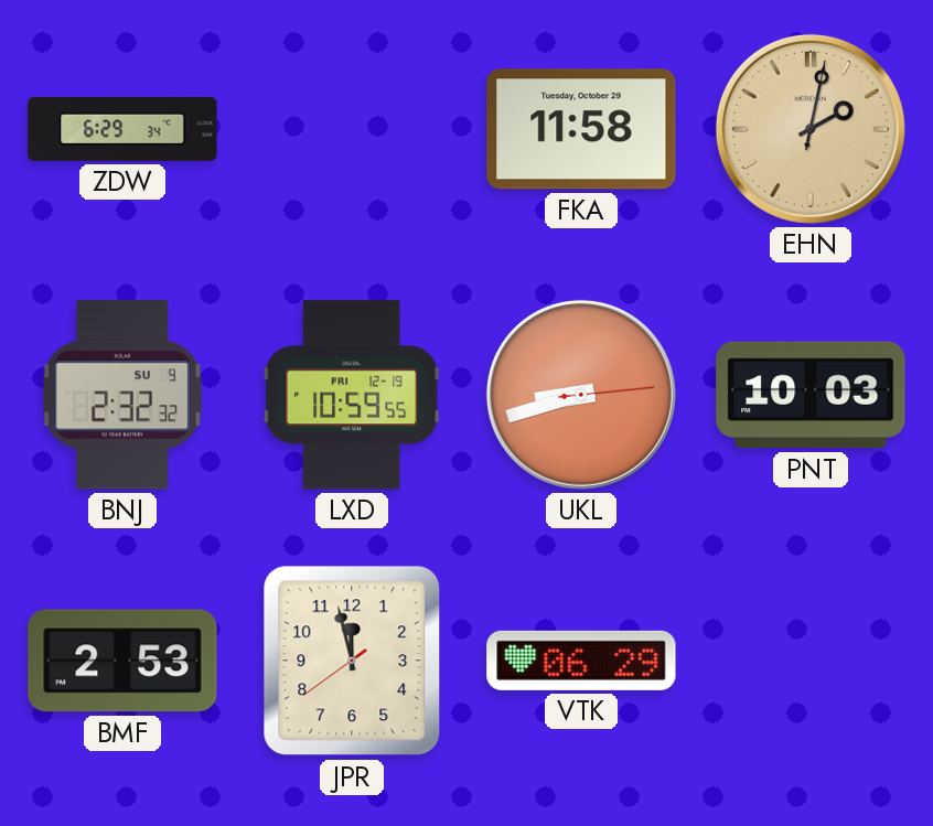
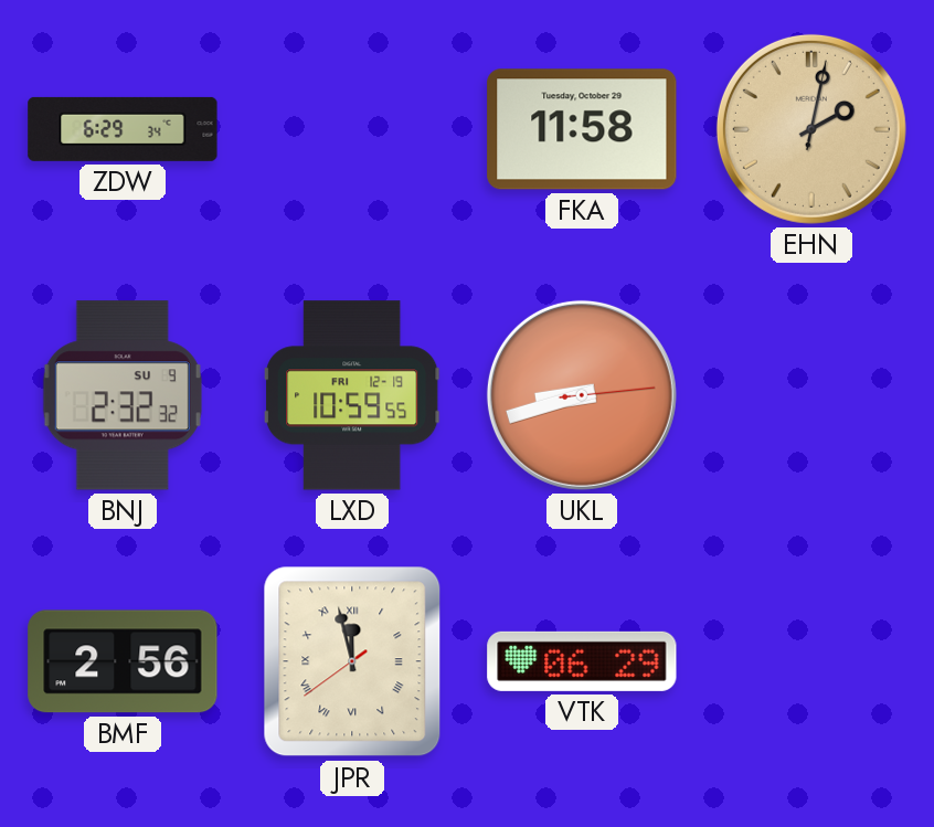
PNT: 10:03 -> none
BMF: 2:53 -> 2:56
JPR numerals: Arabic -> Roman
